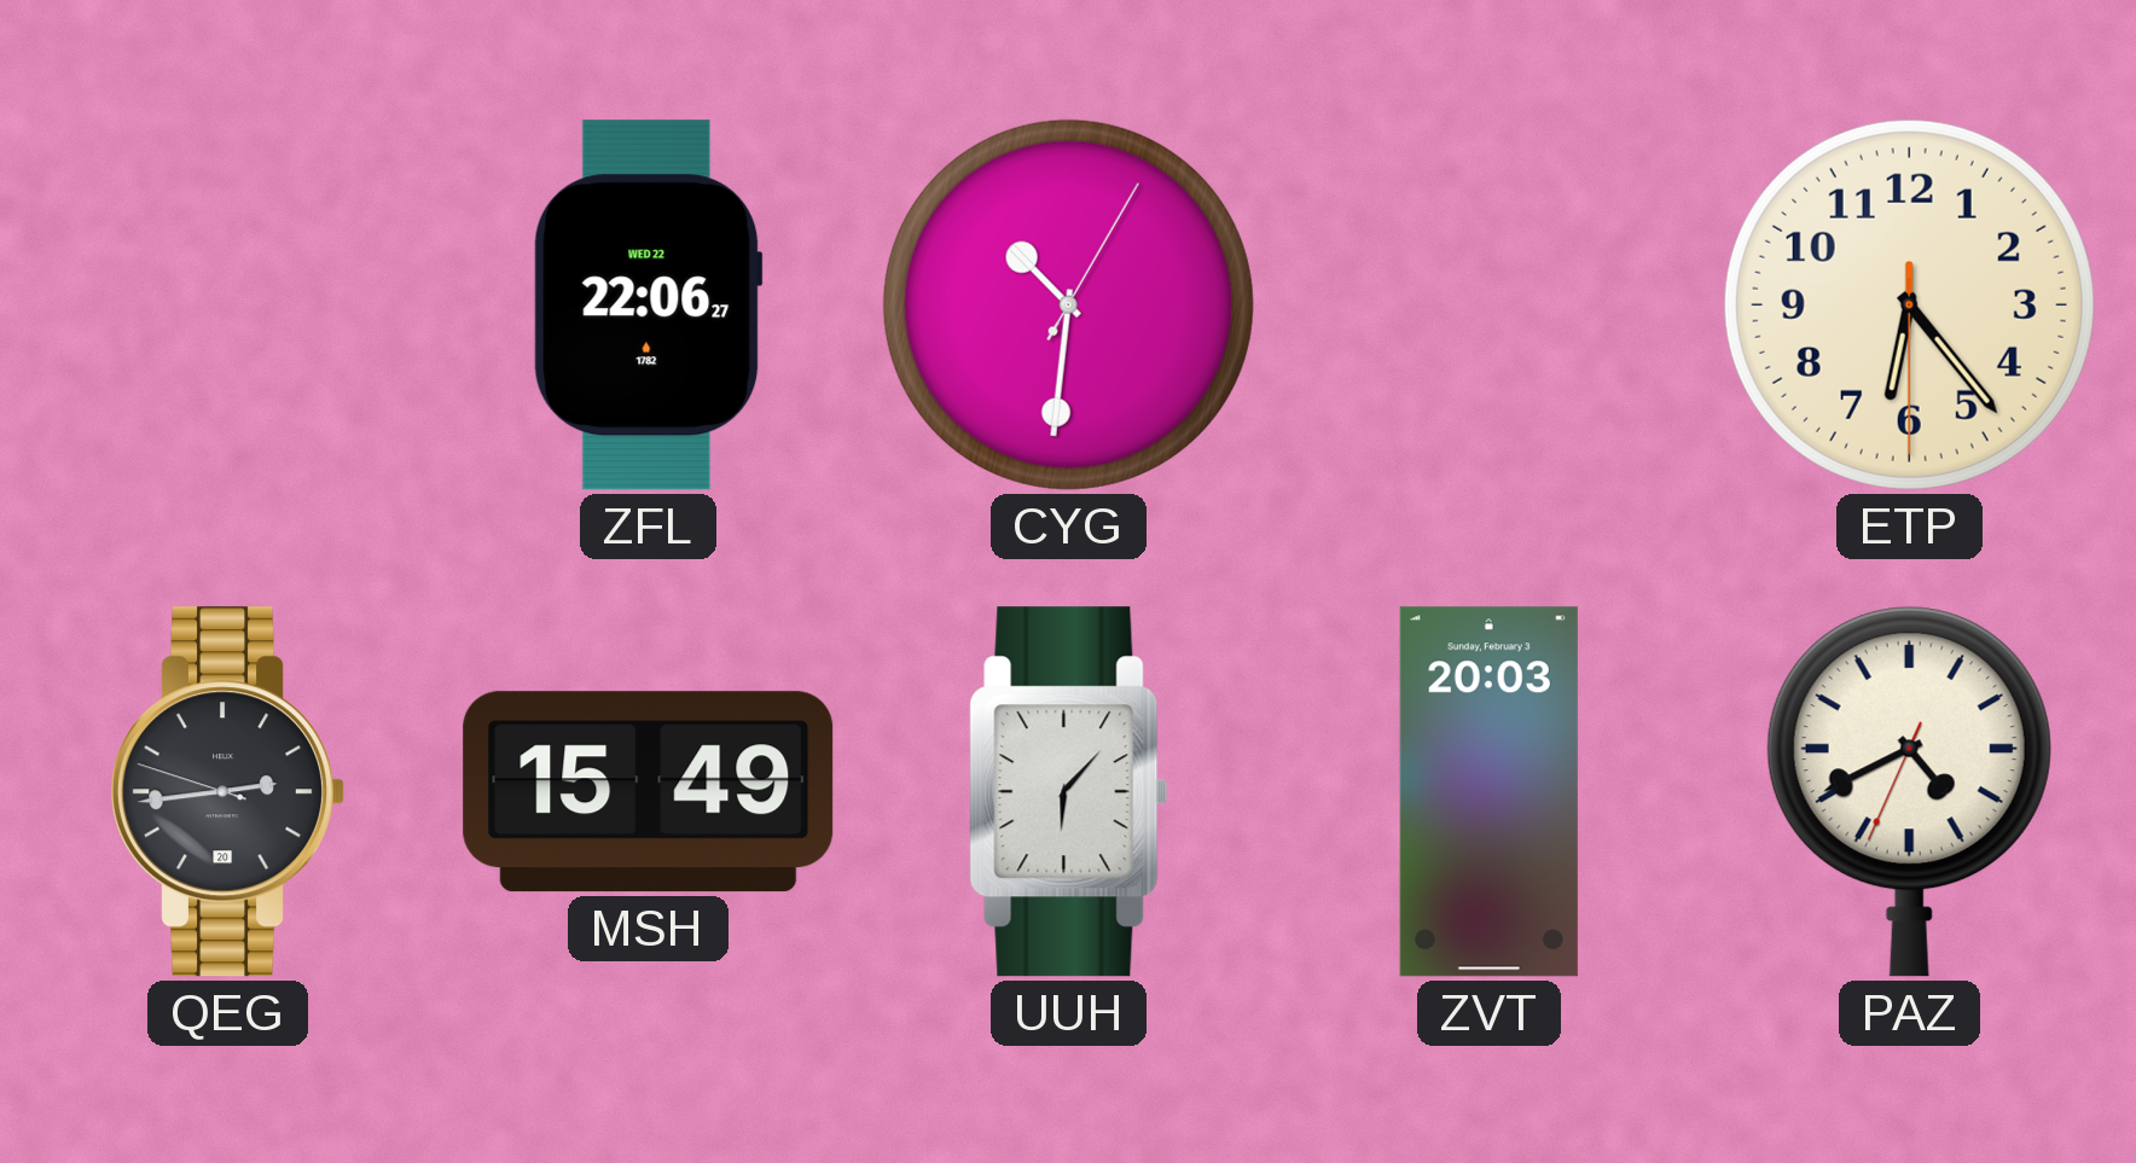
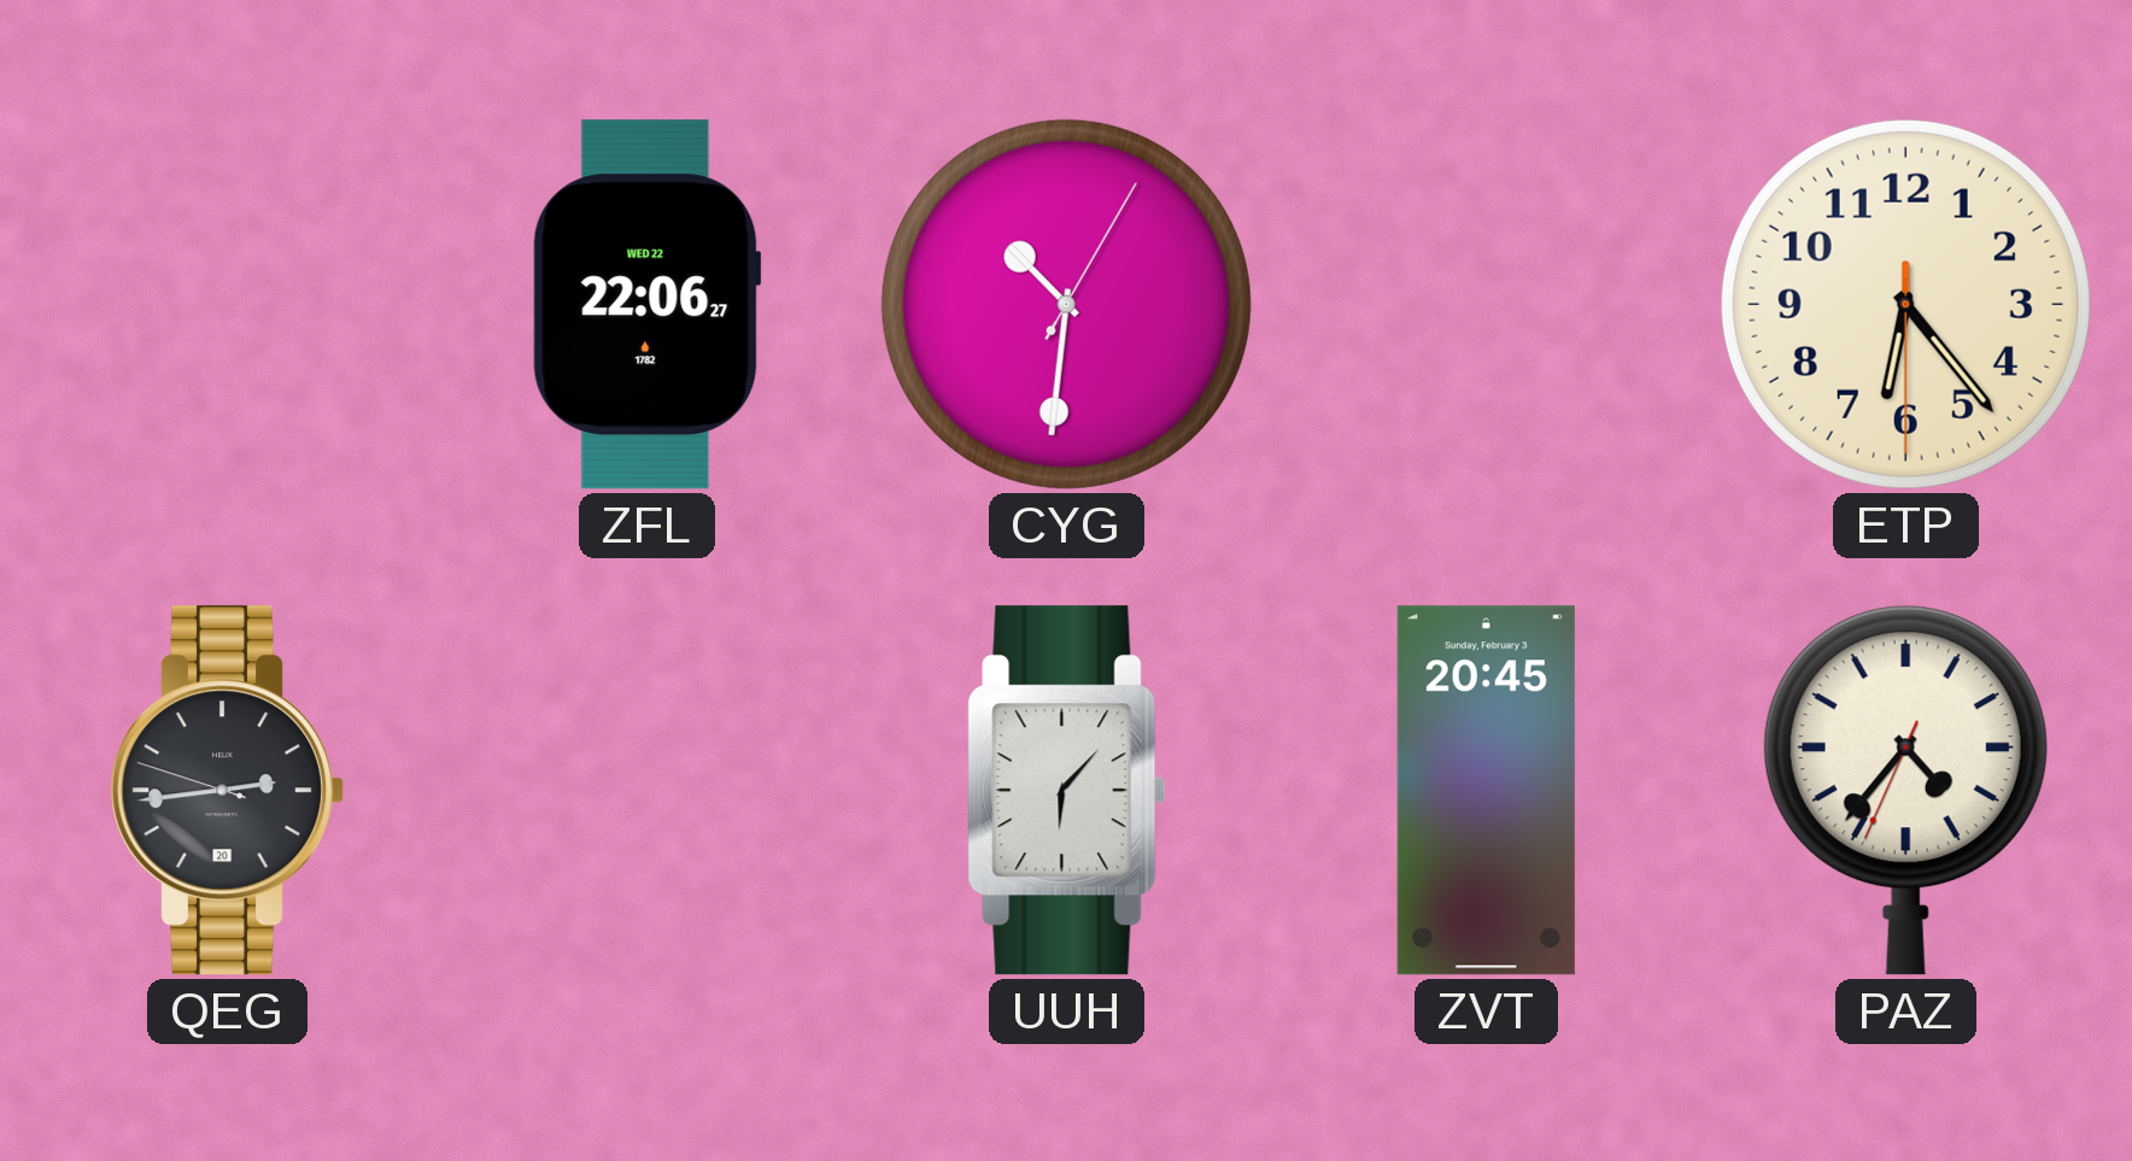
MSH: 15:49 -> none
ZVT: 20:03 -> 20:45
PAZ: 4:40 -> 4:36
